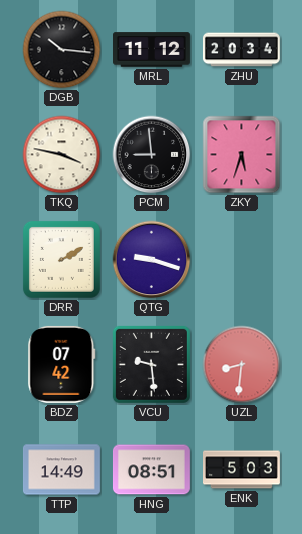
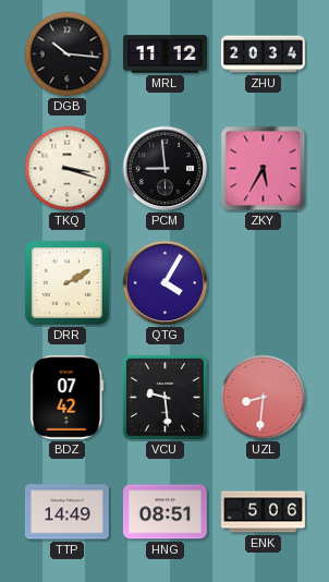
TKQ: 3:47 -> 3:18
ZKY: 5:33 -> 5:35
QTG: 9:18 -> 4:05
ENK: 5:03 -> 5:06
